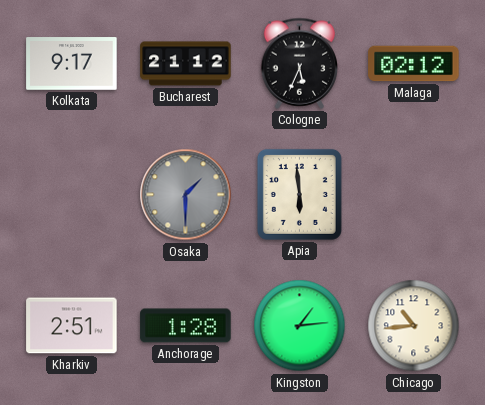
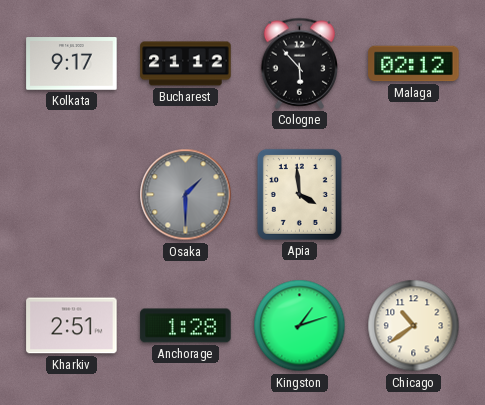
Cologne: 5:34 -> 5:53
Apia: 5:59 -> 3:59
Kingston: 1:14 -> 1:12
Chicago: 10:44 -> 10:39
